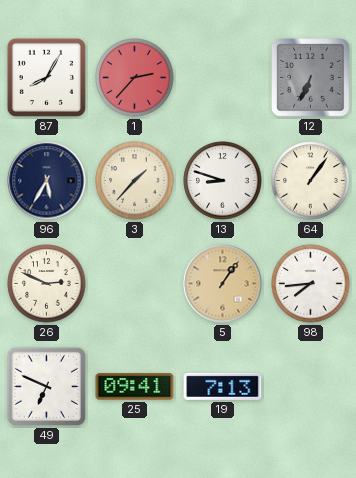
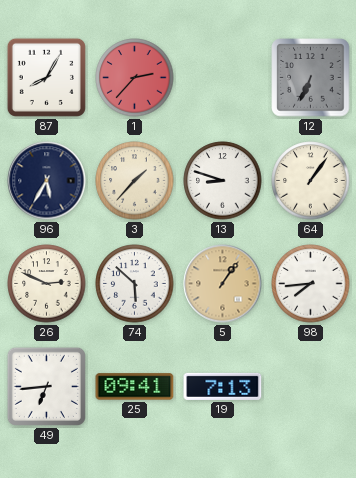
74: none -> 5:52
49: 6:49 -> 6:44
